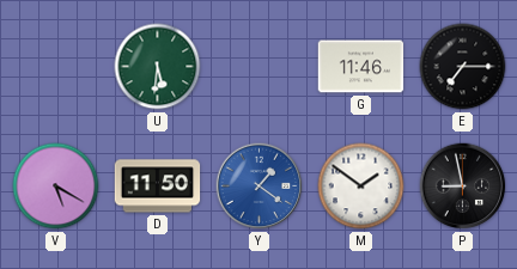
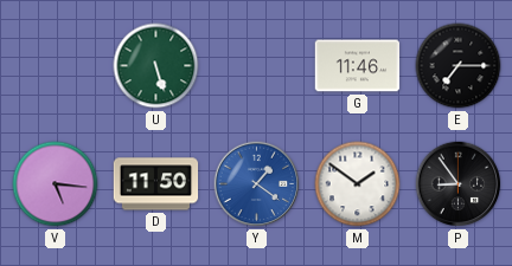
U: 5:31 -> 5:27
V: 5:20 -> 5:16
P: 8:58 -> 8:54
